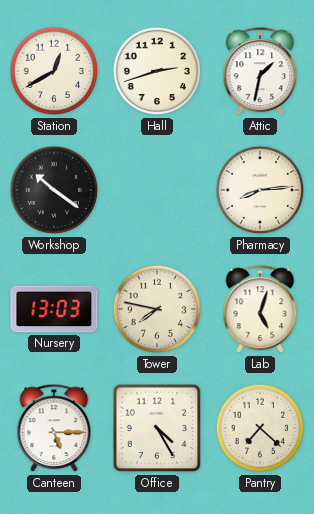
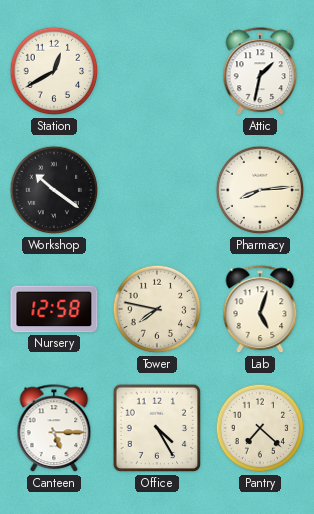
Hall: 2:42 -> none
Nursery: 13:03 -> 12:58
